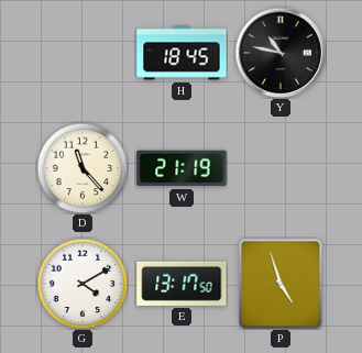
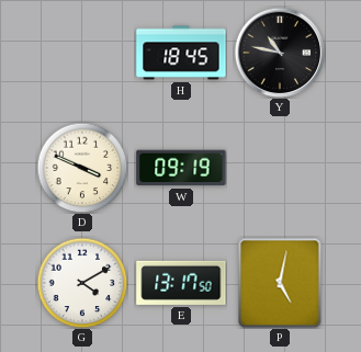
D: 11:23 -> 3:49
W: 21:19 -> 09:19
P: 4:57 -> 5:02
